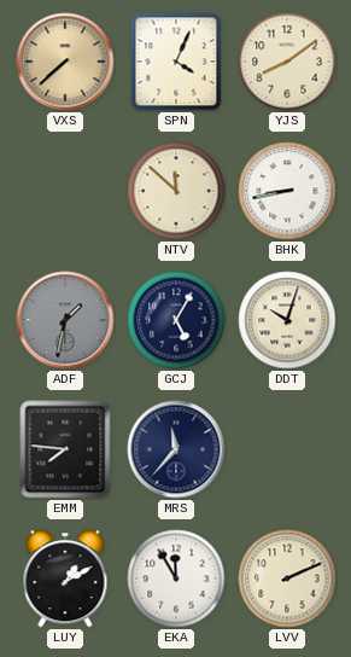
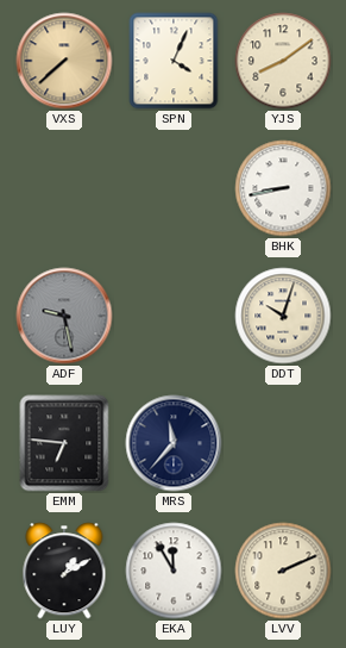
NTV: 11:52 -> none
ADF: 1:32 -> 9:28
GCJ: 5:05 -> none
EMM: 7:46 -> 6:46
